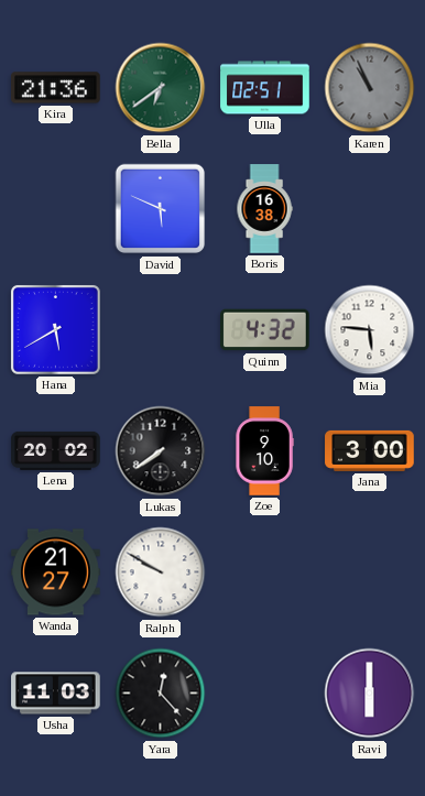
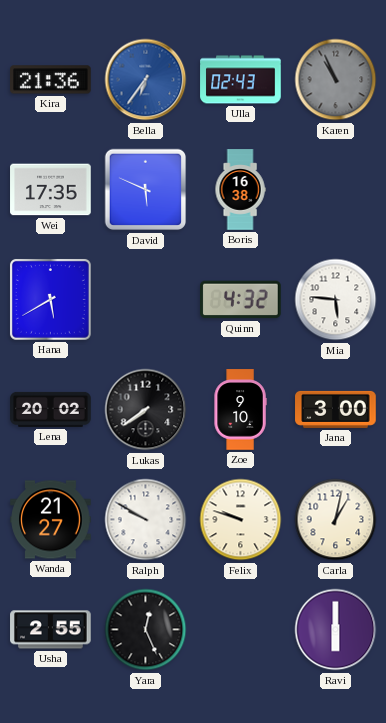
Bella: 6:39 -> 6:36
Bella dial: green -> blue
Ulla: 02:51 -> 02:43
Wei: none -> 17:35
Felix: none -> 9:48
Carla: none -> 1:02
Usha: 11:03 -> 2:55
Yara: 12:23 -> 12:26
